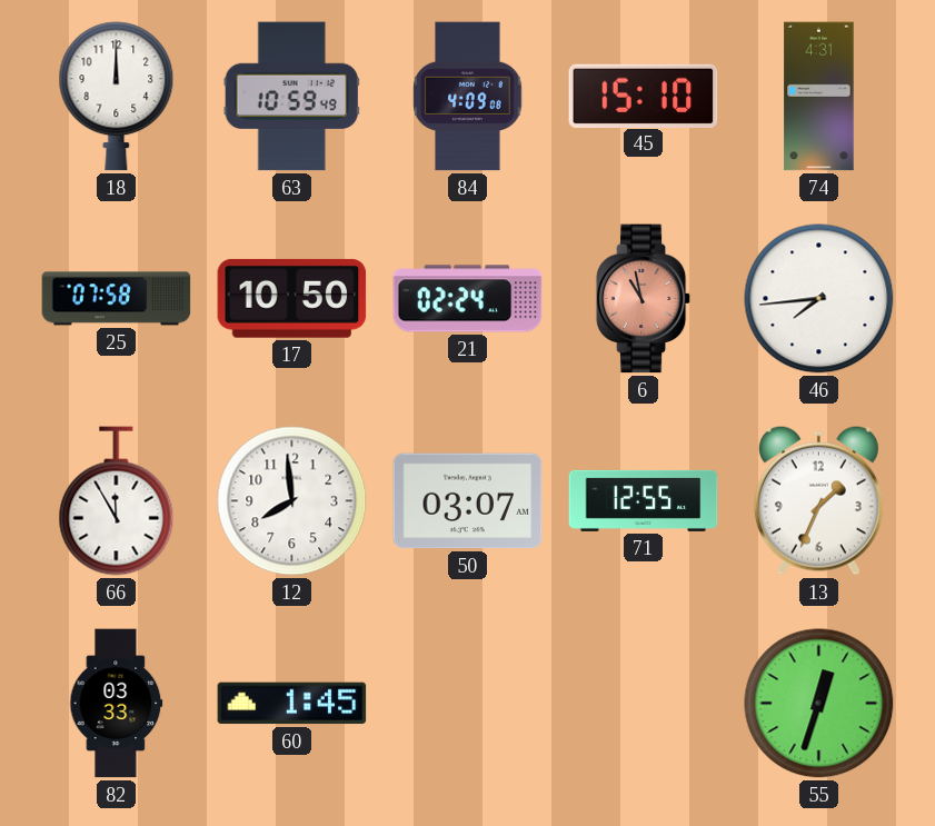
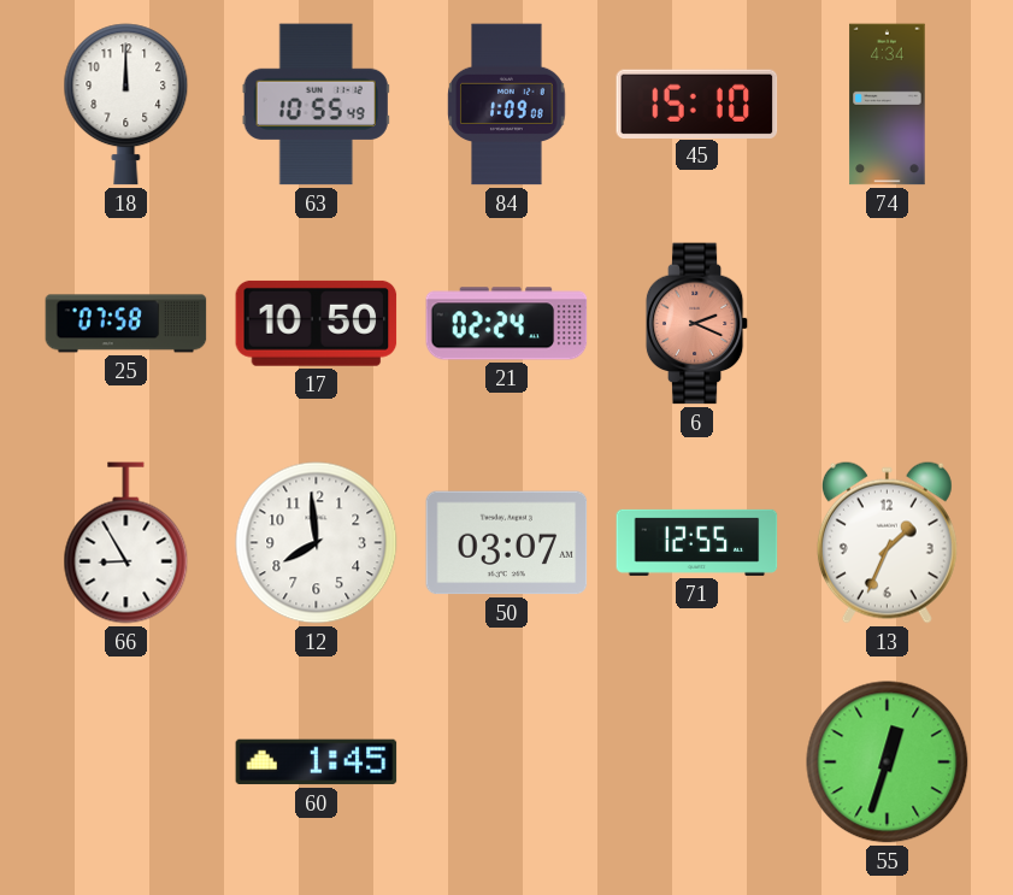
63: 10:59 -> 10:55
84: 4:09 -> 1:09
74: 4:31 -> 4:34
6: 10:58 -> 2:19
46: 7:44 -> none
66: 11:55 -> 8:55
82: 03:33 -> none
